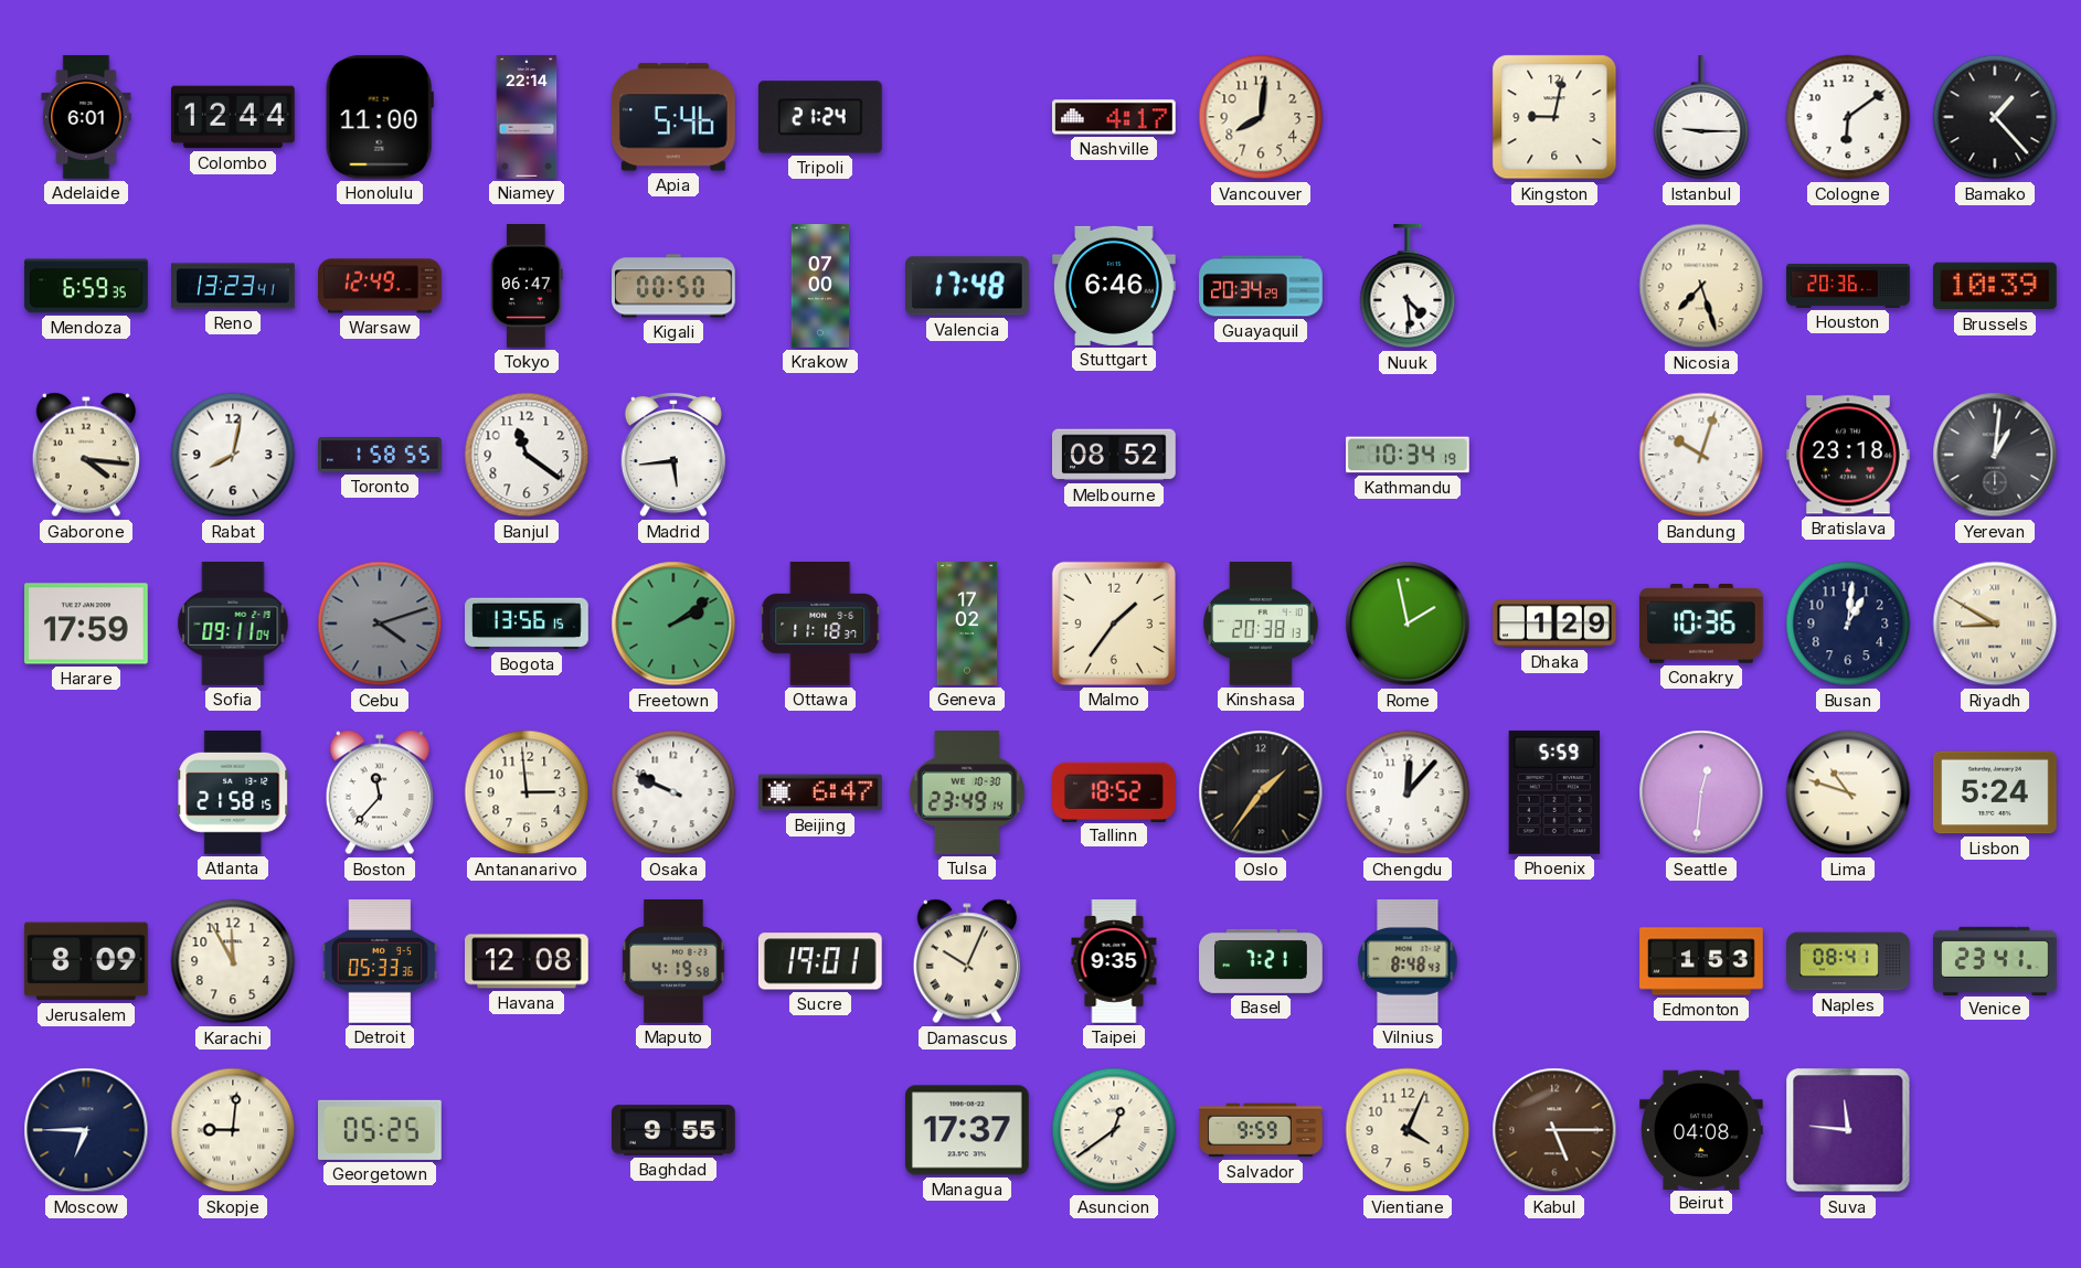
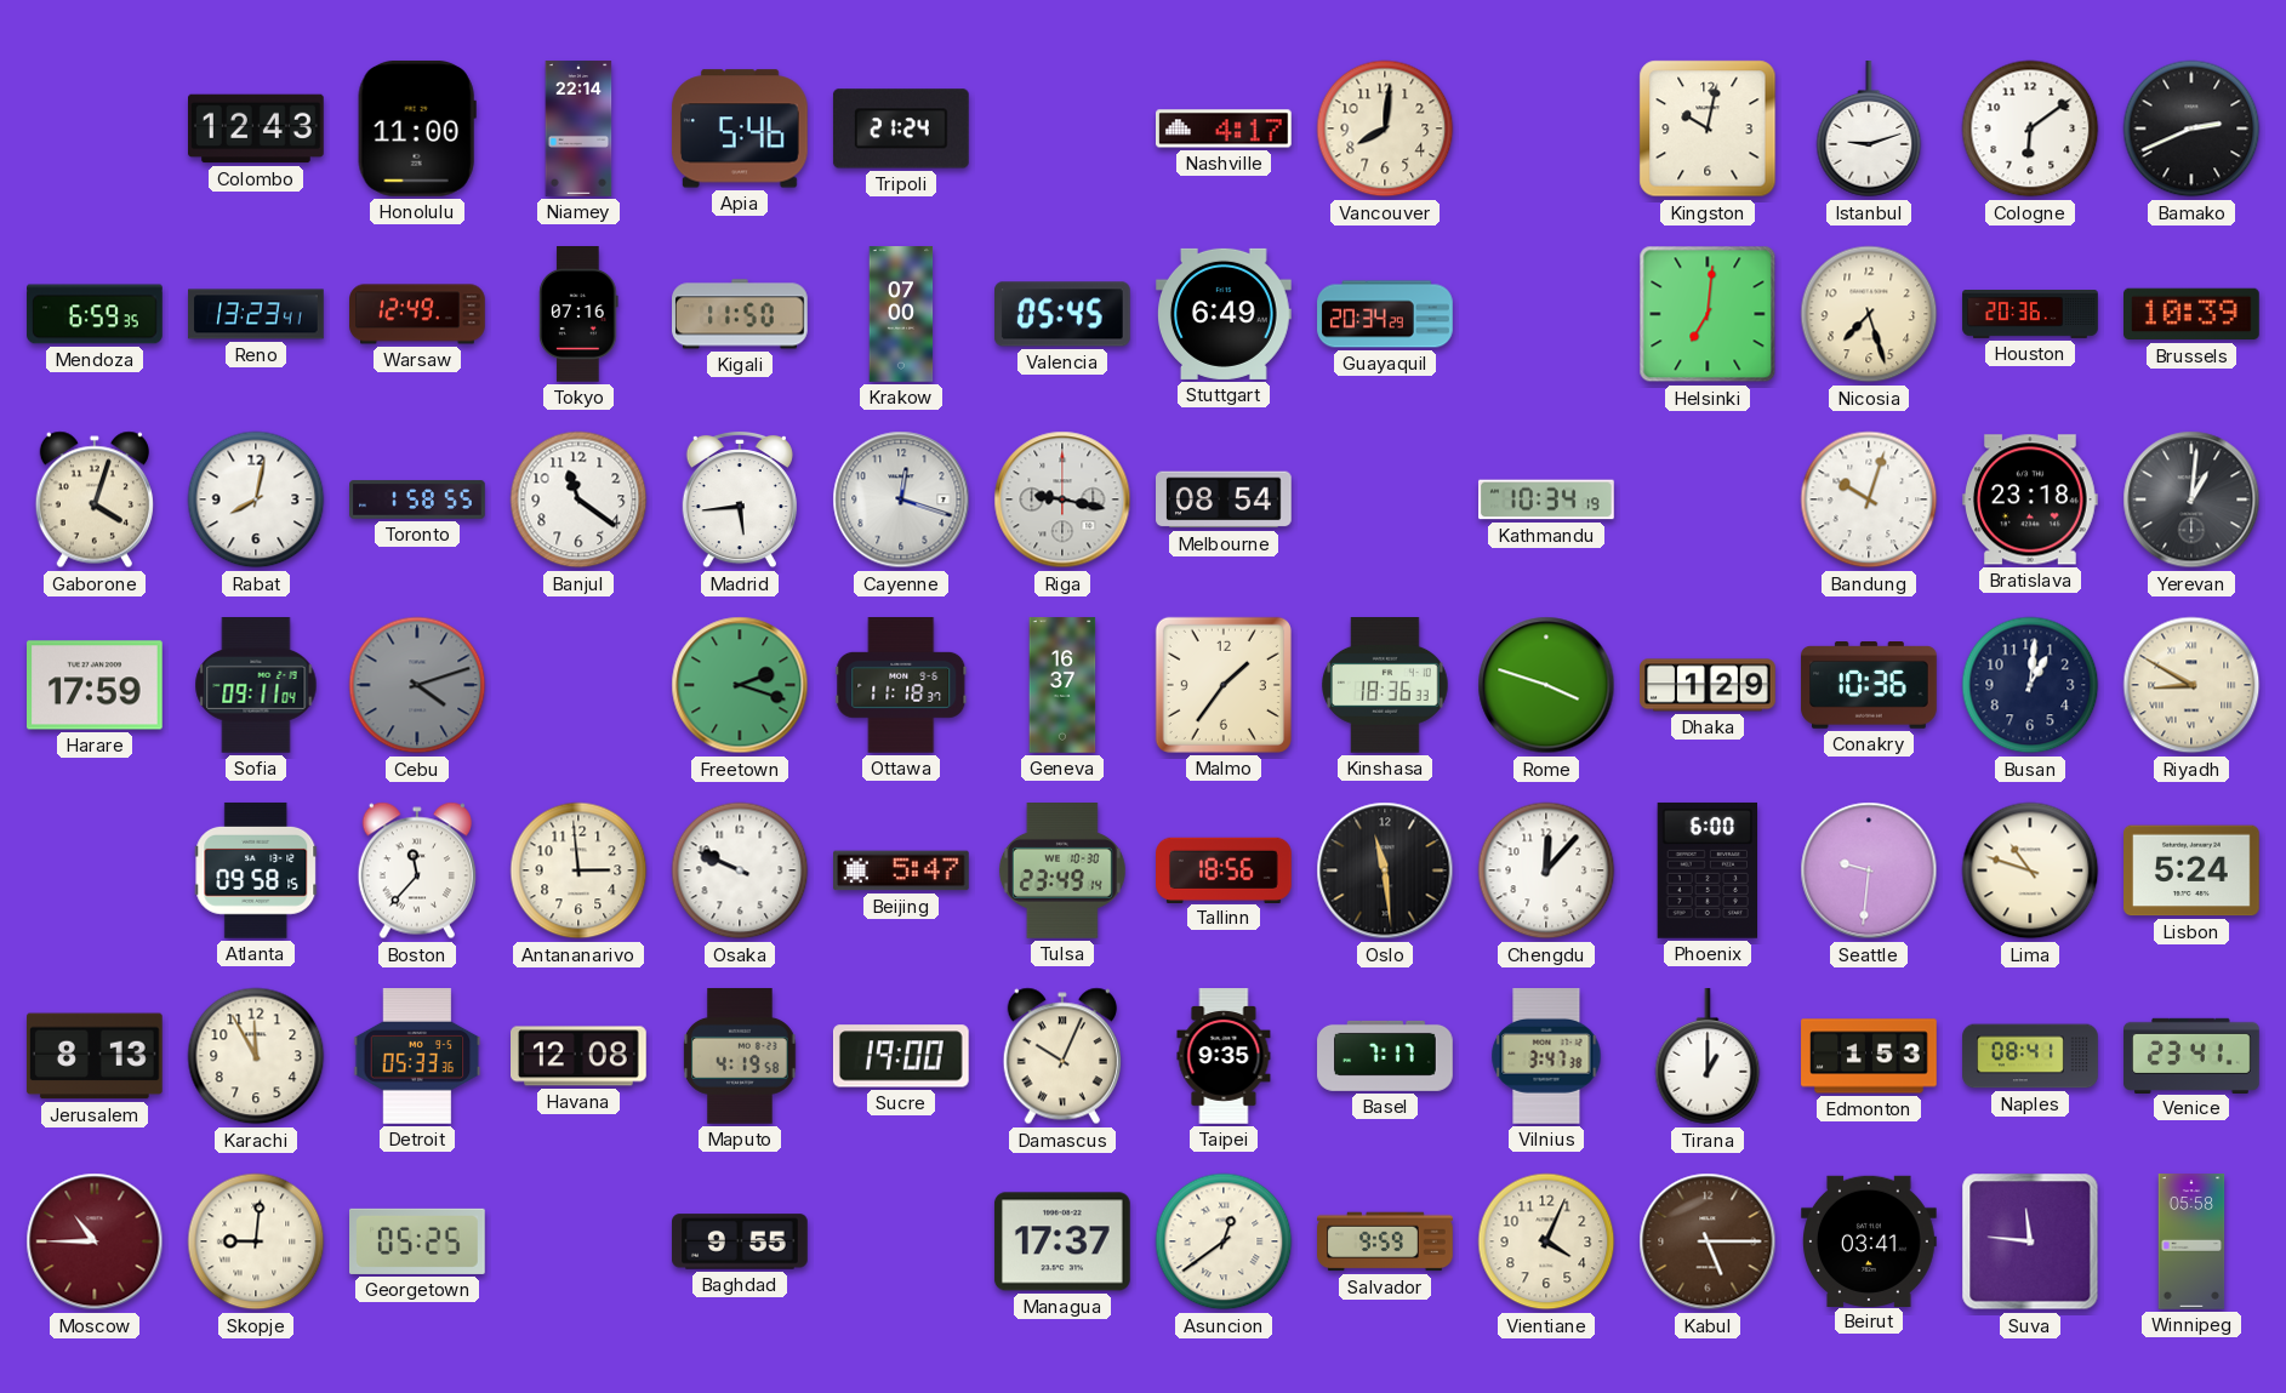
Adelaide: 6:01 -> none
Colombo: 12:44 -> 12:43
Kingston: 9:02 -> 10:02
Istanbul: 9:15 -> 9:12
Bamako: 1:23 -> 2:41
Tokyo: 06:47 -> 07:16
Kigali: 00:50 -> 11:50
Valencia: 17:48 -> 05:45
Stuttgart: 6:46 -> 6:49
Nuuk: 4:29 -> none
Helsinki: none -> 7:01
Gaborone: 4:16 -> 4:03
Cayenne: none -> 12:18
Riga: none -> 9:17
Melbourne: 08:52 -> 08:54
Bogota: 13:56 -> none
Freetown: 2:09 -> 2:18
Geneva: 17:02 -> 16:37
Kinshasa: 20:38 -> 18:36
Rome: 1:58 -> 3:48
Atlanta: 21:58 -> 09:58
Beijing: 6:47 -> 5:47
Tallinn: 18:52 -> 18:56
Oslo: 1:36 -> 11:29
Phoenix: 5:59 -> 6:00
Seattle: 12:31 -> 9:31
Jerusalem: 8:09 -> 8:13
Sucre: 19:01 -> 19:00
Basel: 7:21 -> 7:17
Vilnius: 8:48 -> 3:47
Tirana: none -> 1:00
Moscow: 6:45 -> 10:45
Moscow dial: navy -> burgundy
Beirut: 04:08 -> 03:41
Winnipeg: none -> 05:58
